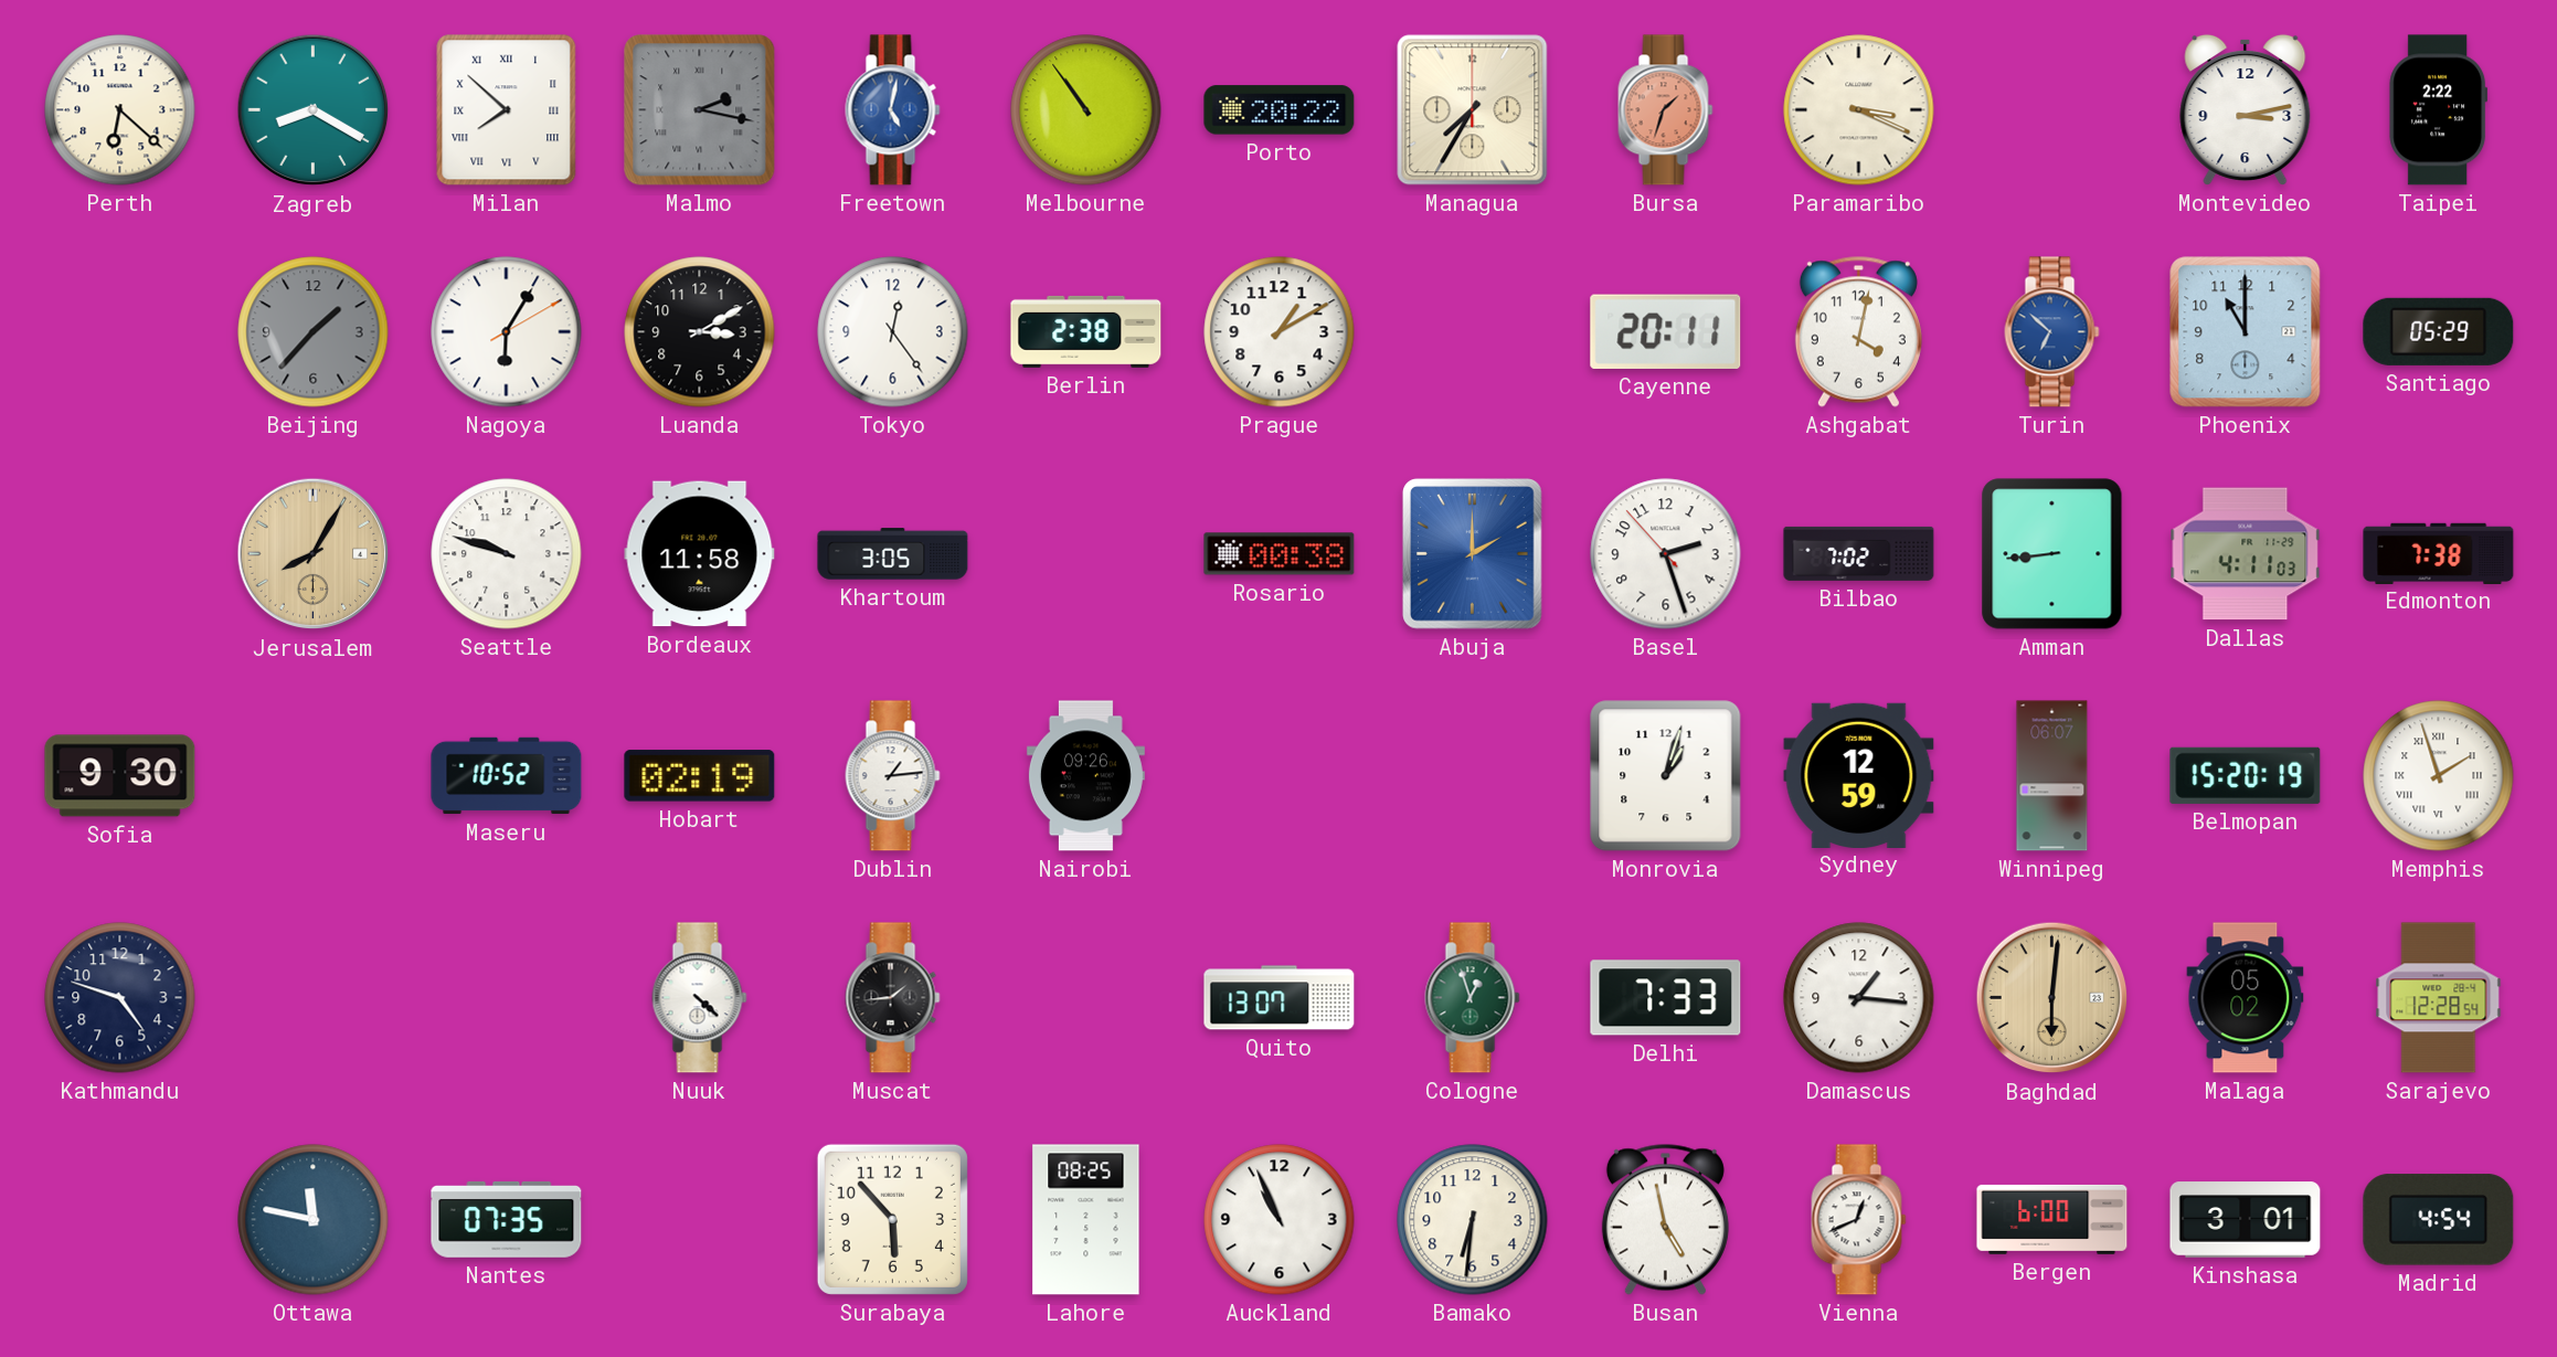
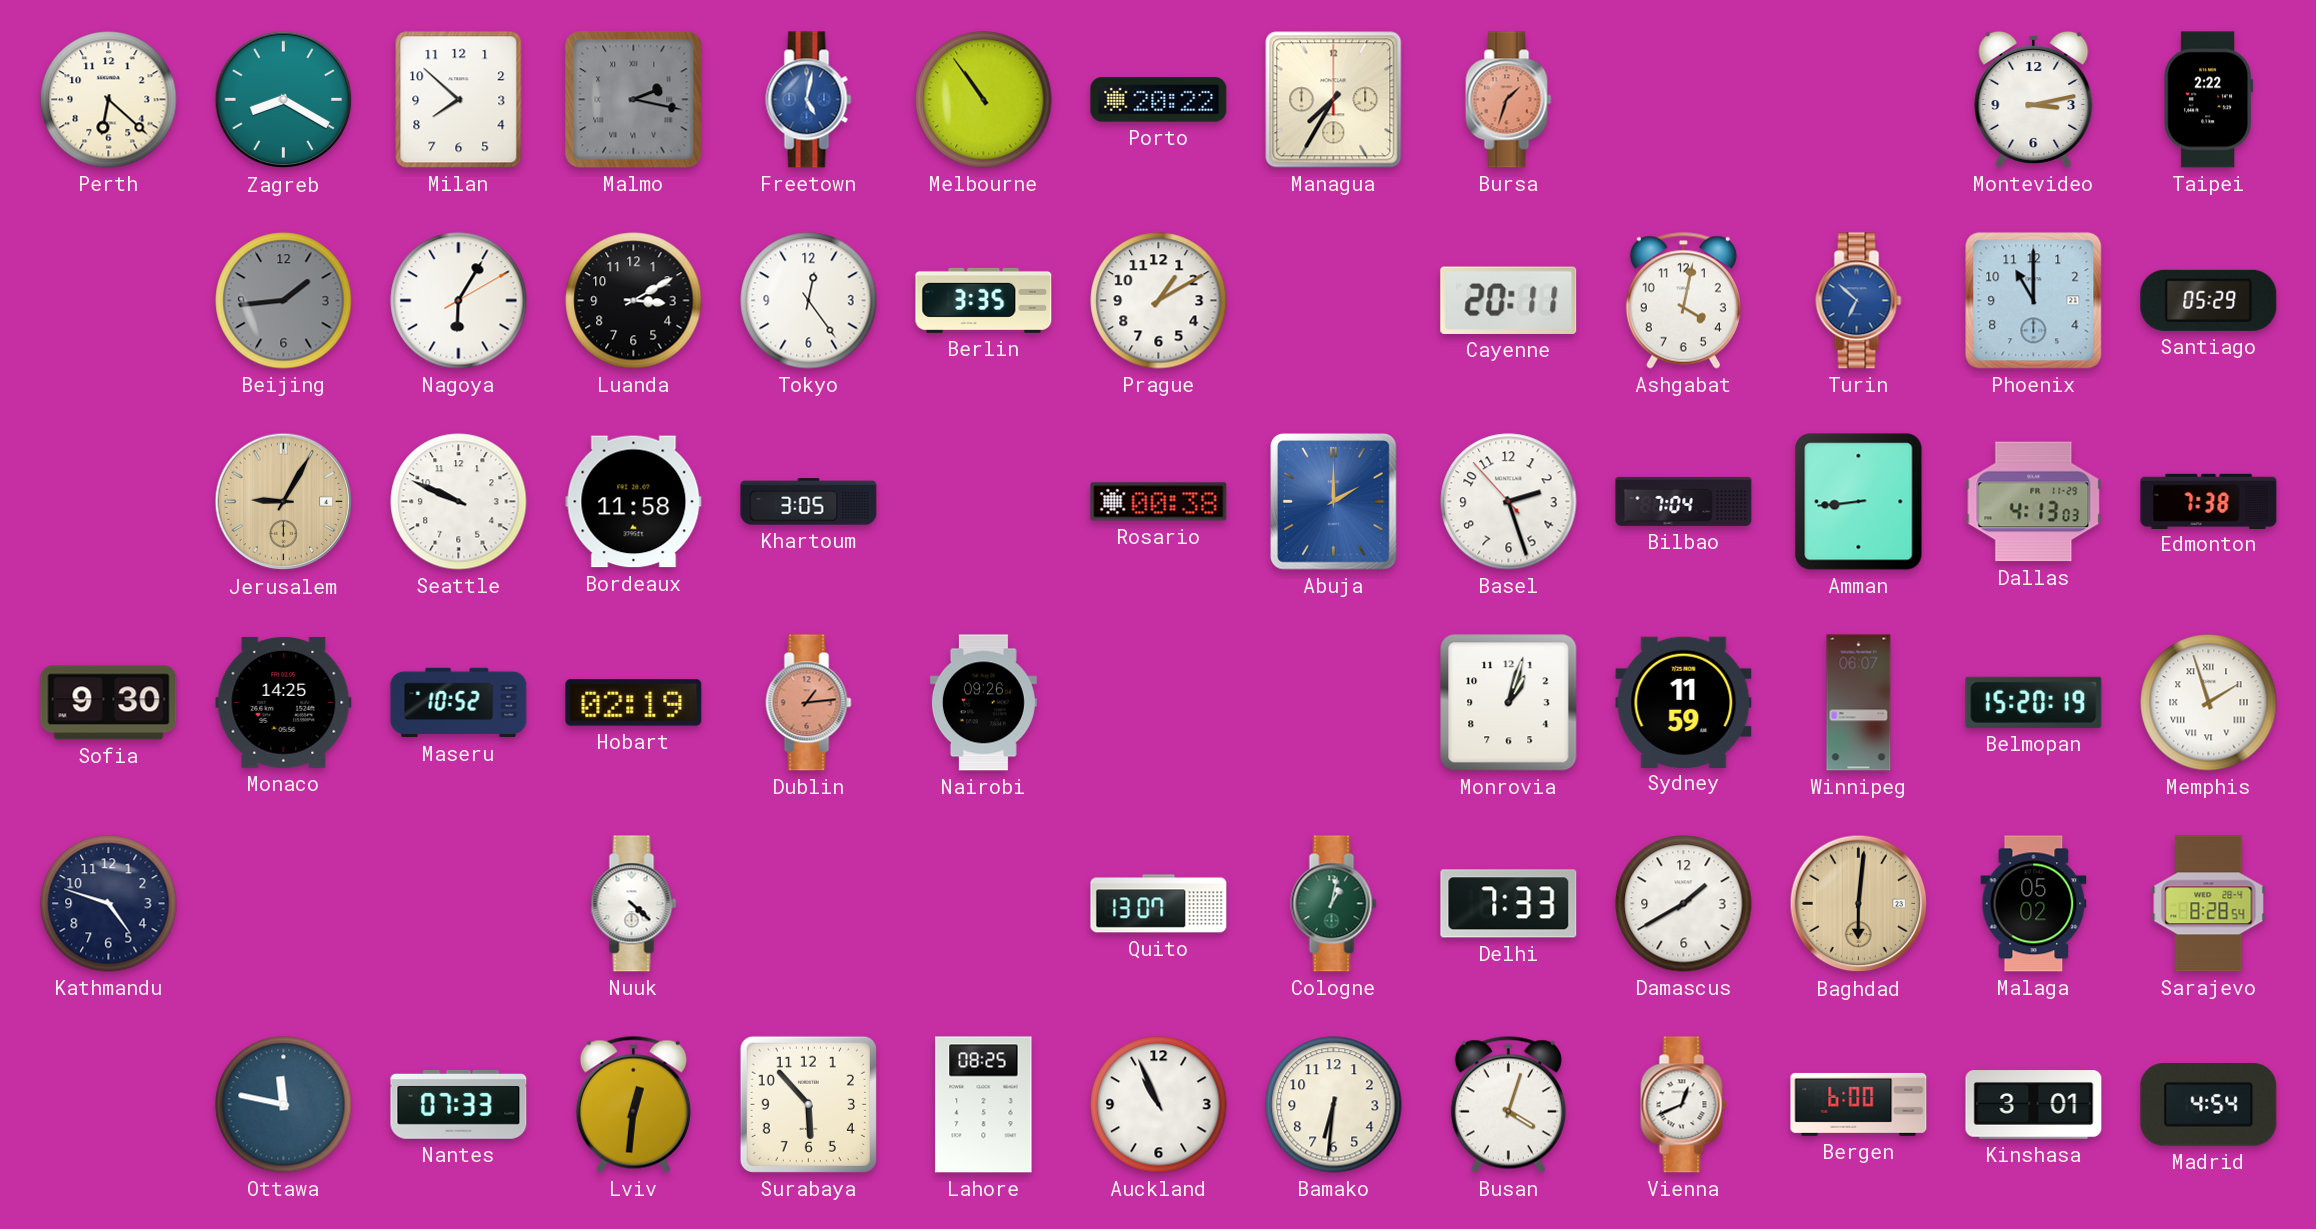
Milan numerals: Roman -> Arabic
Paramaribo: 3:19 -> none
Beijing: 1:37 -> 1:44
Berlin: 2:38 -> 3:35
Jerusalem: 8:05 -> 9:05
Seattle: 9:48 -> 9:49
Bilbao: 7:02 -> 7:04
Dallas: 4:11 -> 4:13
Monaco: none -> 14:25
Dublin dial: white -> salmon
Sydney: 12:59 -> 11:59
Muscat: 1:44 -> none
Cologne: 12:57 -> 1:02
Damascus: 1:16 -> 1:40
Sarajevo: 12:28 -> 8:28
Nantes: 07:35 -> 07:33
Lviv: none -> 12:31
Busan: 4:58 -> 4:03
